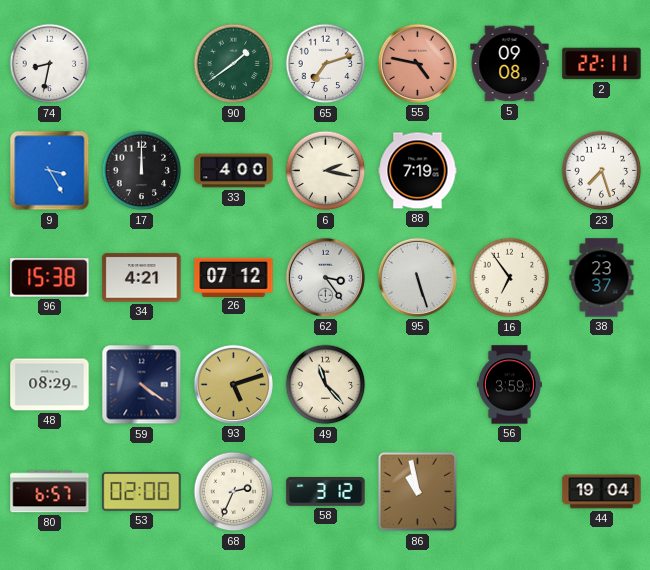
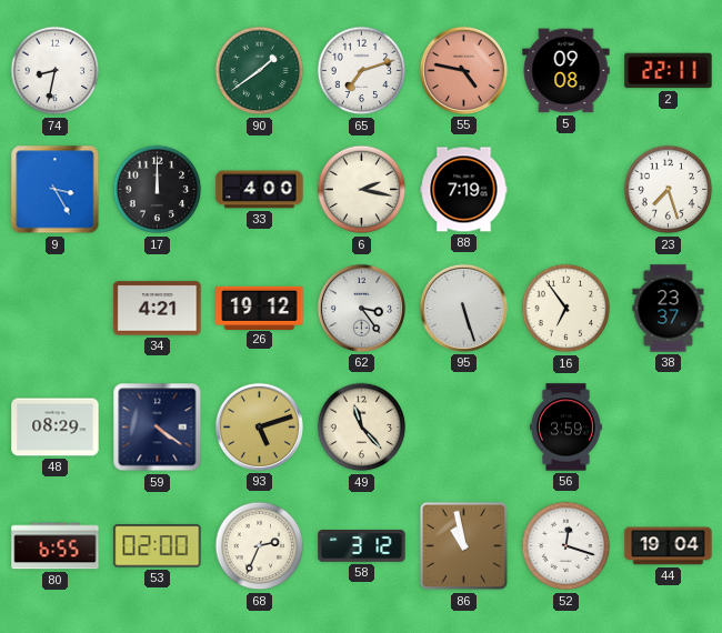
96: 15:38 -> none
26: 07:12 -> 19:12
80: 6:57 -> 6:55
52: none -> 12:18
